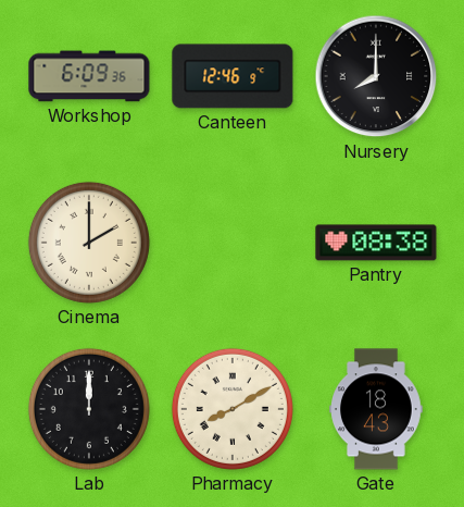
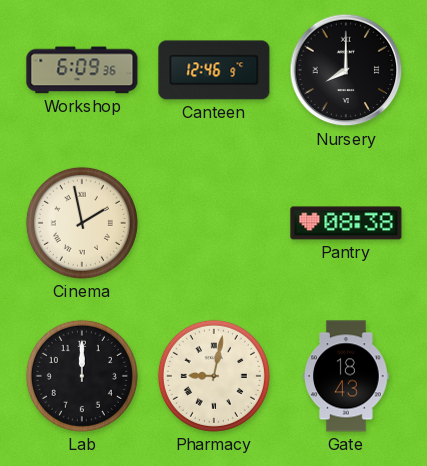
Cinema: 2:00 -> 1:58
Pharmacy: 8:10 -> 9:02
